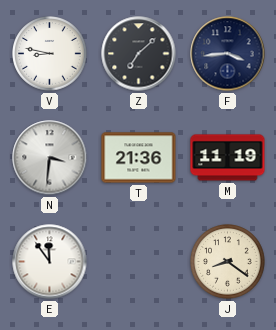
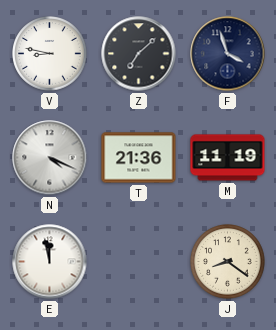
F: 3:44 -> 3:57
N: 3:31 -> 4:19
E: 11:54 -> 11:58
